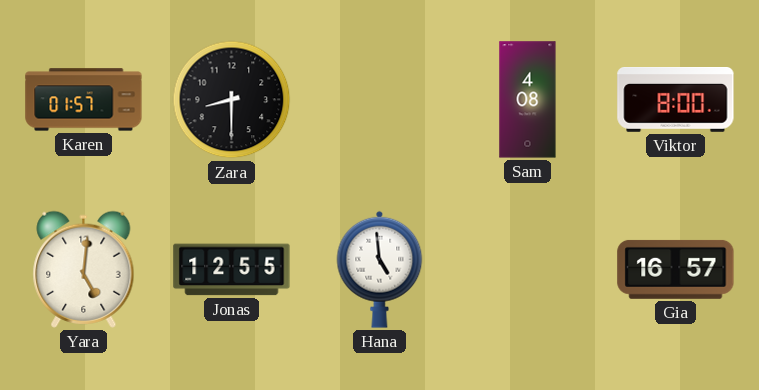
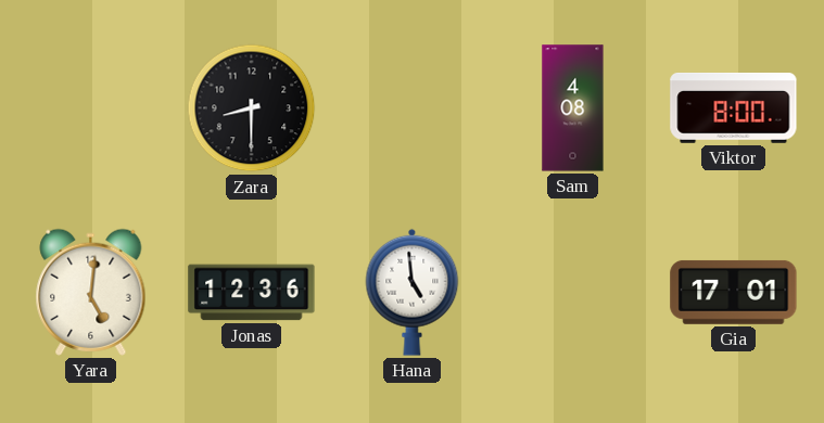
Karen: 01:57 -> none
Jonas: 12:55 -> 12:36
Gia: 16:57 -> 17:01
